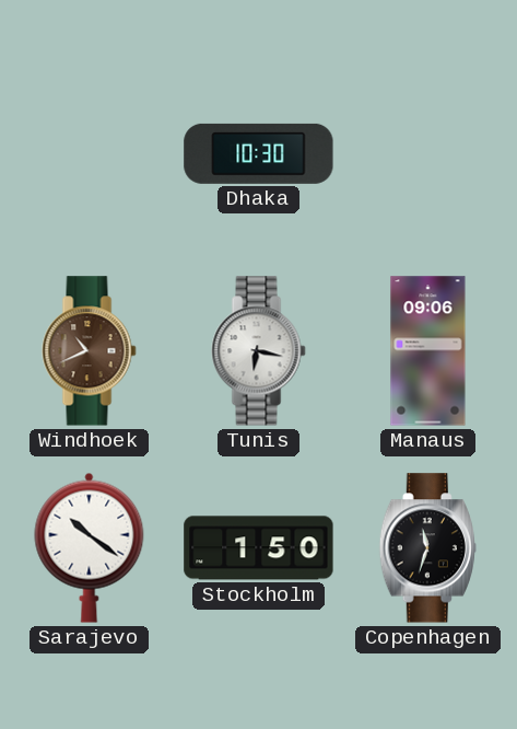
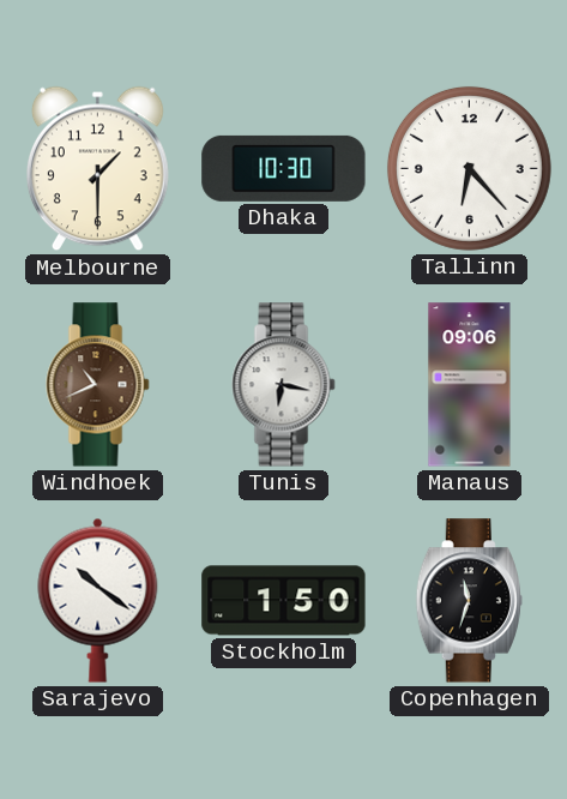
Melbourne: none -> 1:30
Tallinn: none -> 6:23
